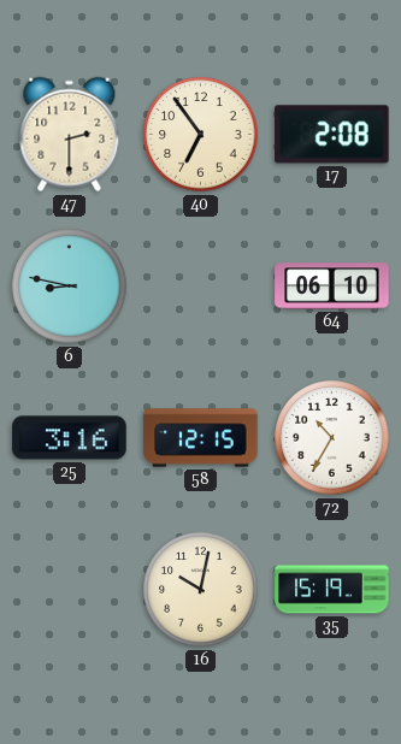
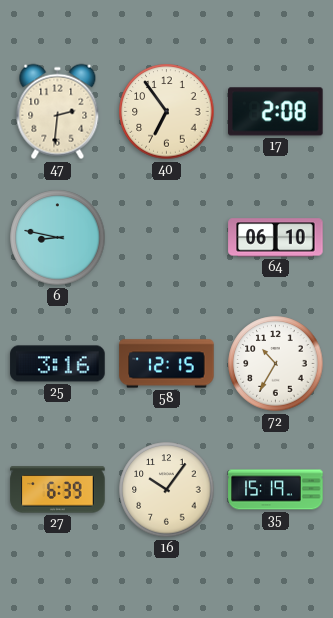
47: 2:30 -> 2:31
27: none -> 6:39
16: 10:02 -> 10:06
